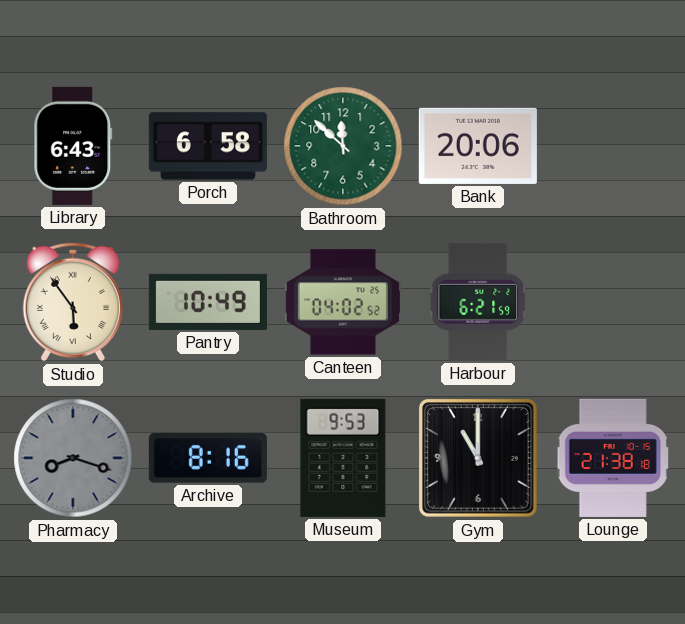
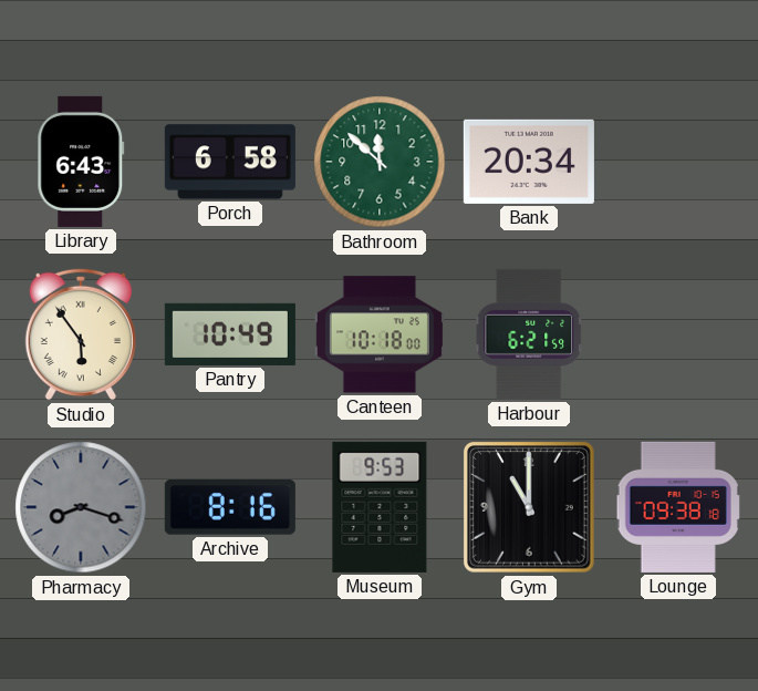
Bank: 20:06 -> 20:34
Canteen: 04:02 -> 10:18
Lounge: 21:38 -> 09:38
